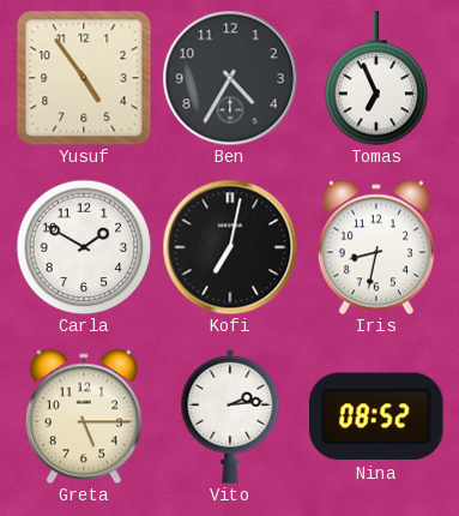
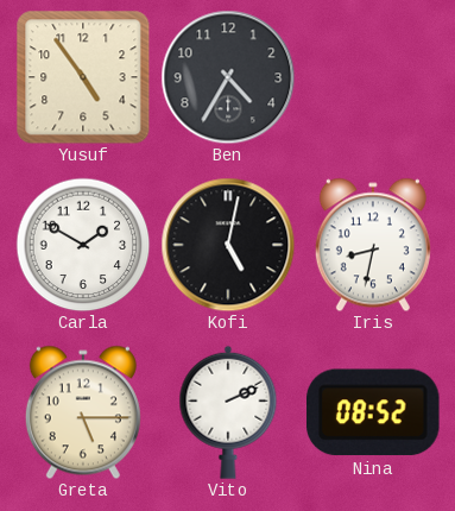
Tomas: 6:56 -> none
Kofi: 7:02 -> 5:02
Vito: 2:14 -> 2:11
